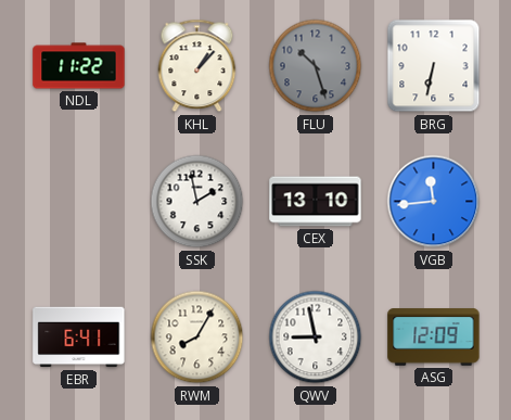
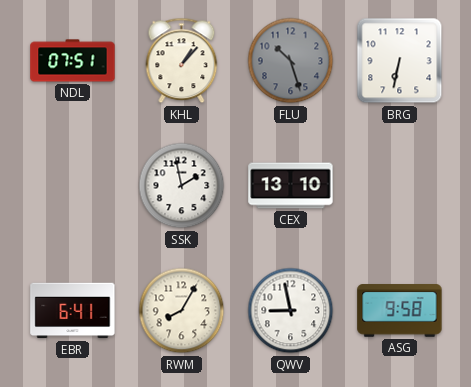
NDL: 11:22 -> 07:51
VGB: 11:44 -> none
ASG: 12:09 -> 9:58
